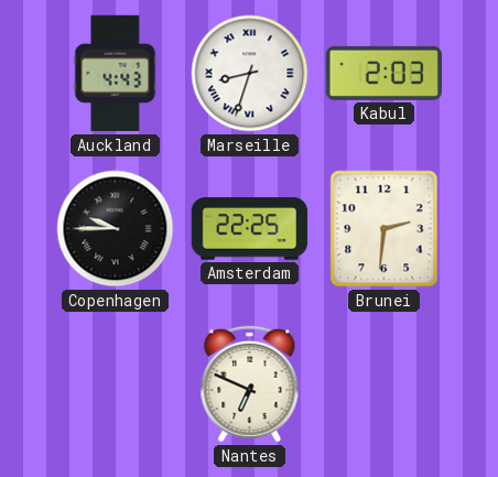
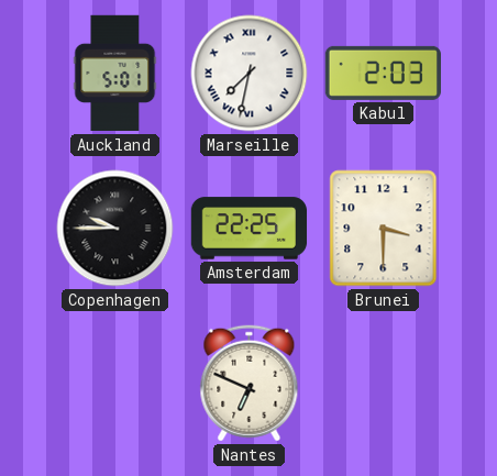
Auckland: 4:43 -> 5:01
Marseille: 8:33 -> 7:32
Brunei: 2:31 -> 3:30
